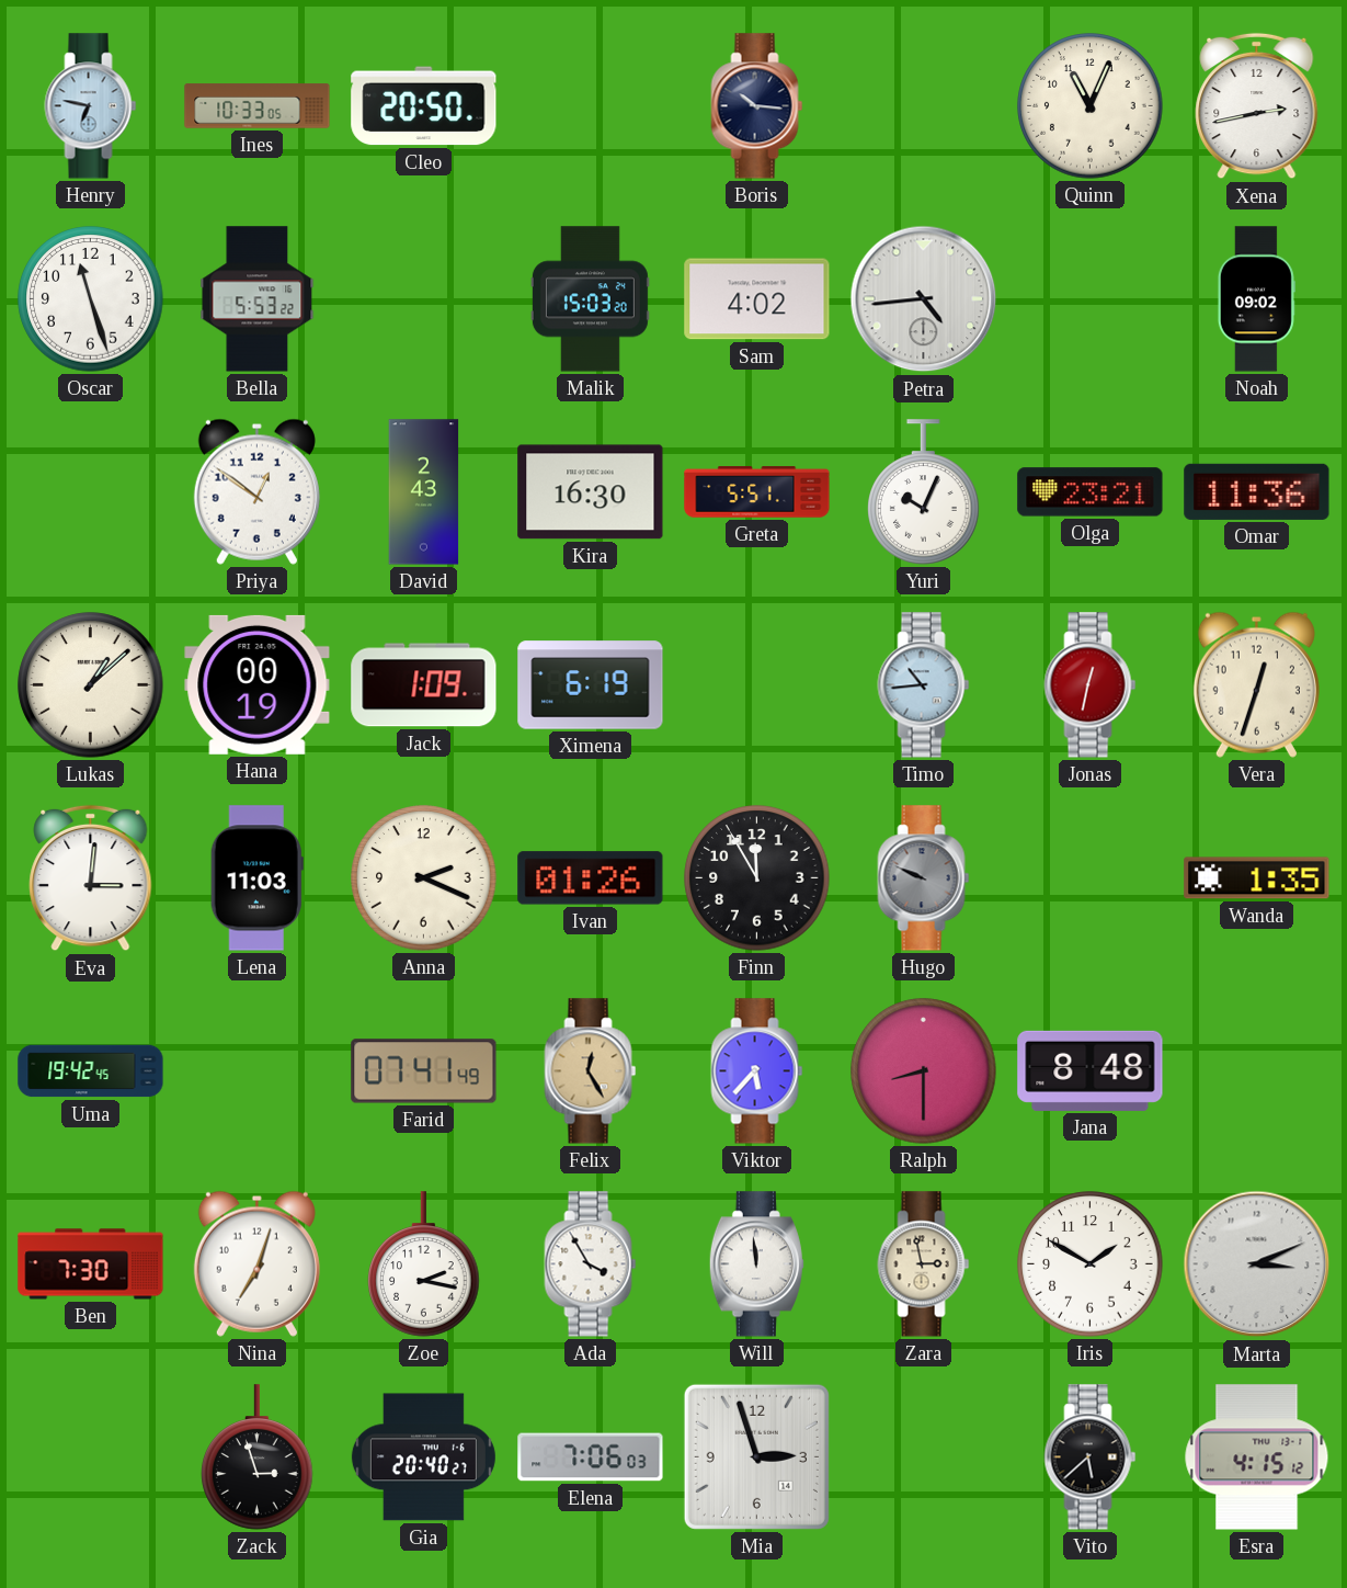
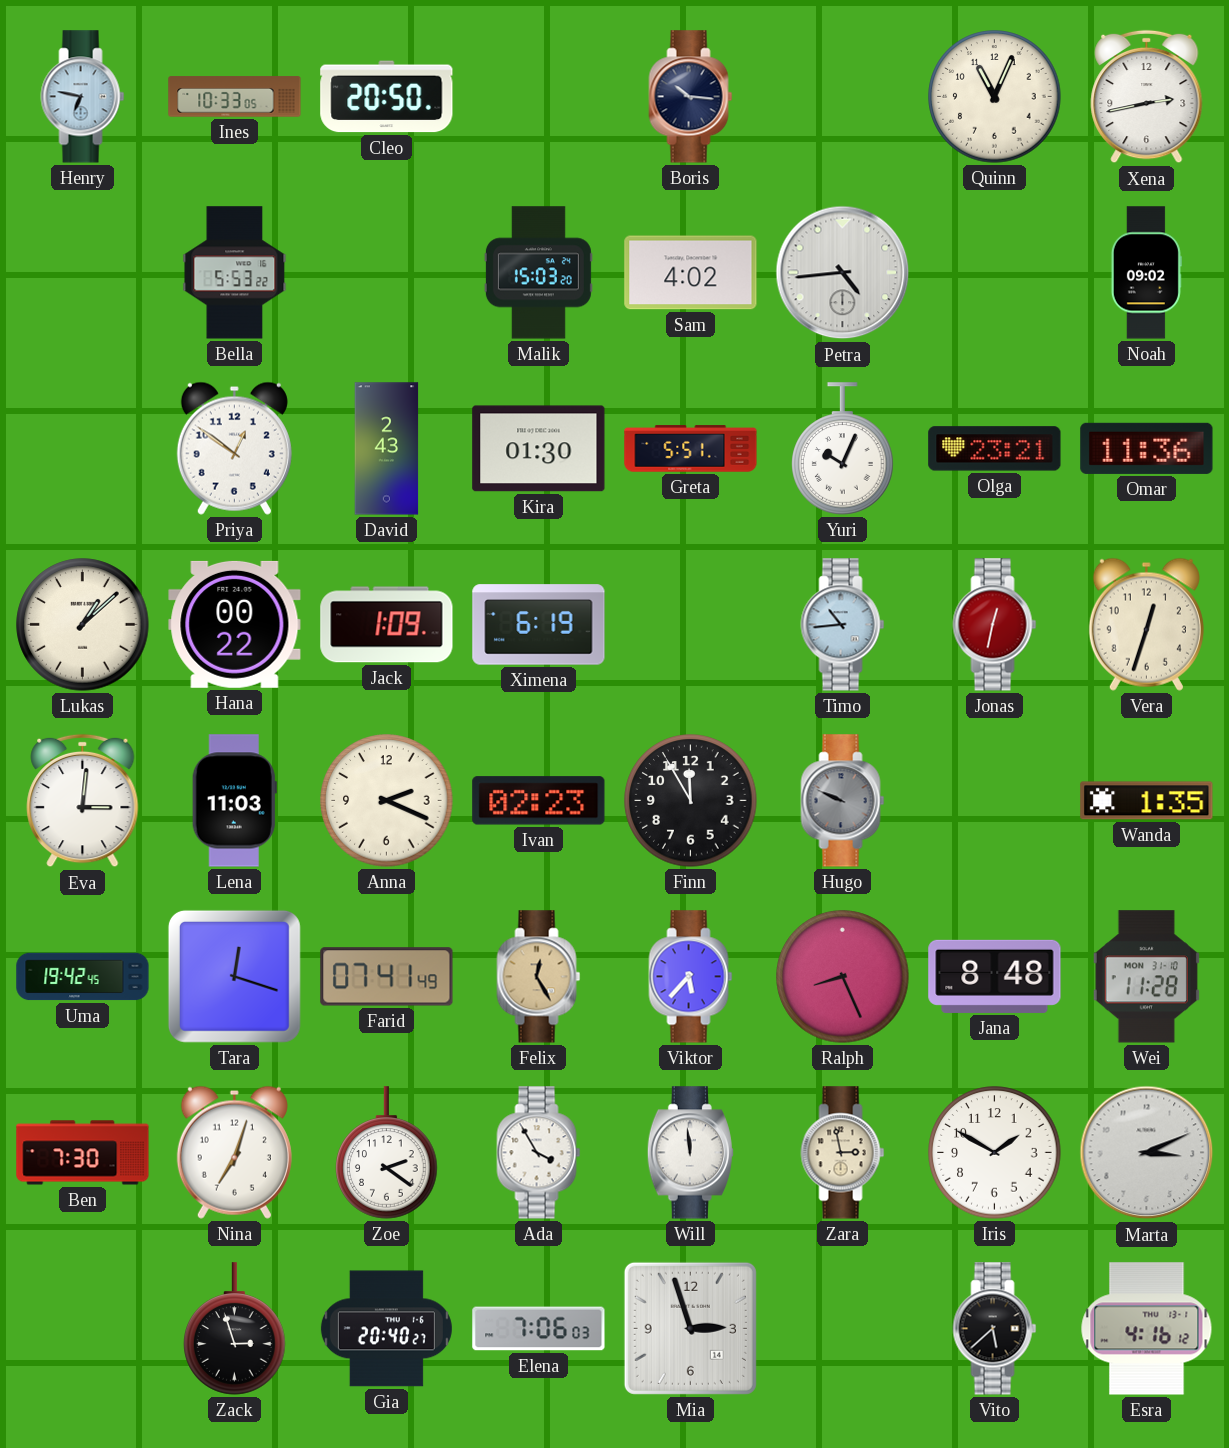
Oscar: 11:27 -> none
Kira: 16:30 -> 01:30
Hana: 00:19 -> 00:22
Ivan: 01:26 -> 02:23
Tara: none -> 12:18
Ralph: 8:30 -> 8:26
Wei: none -> 11:28
Zoe: 2:17 -> 2:21
Esra: 4:15 -> 4:16
